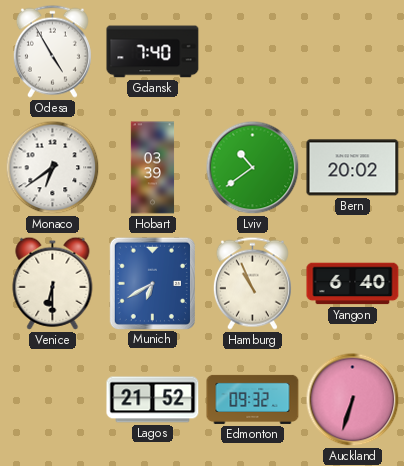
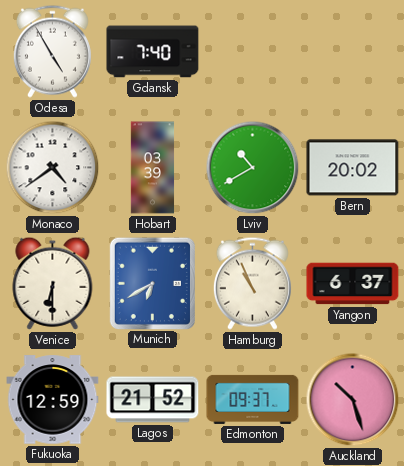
Monaco: 6:39 -> 4:39
Lviv: 10:39 -> 10:40
Yangon: 6:40 -> 6:37
Fukuoka: none -> 12:59
Edmonton: 09:32 -> 09:37
Auckland: 6:33 -> 10:27
